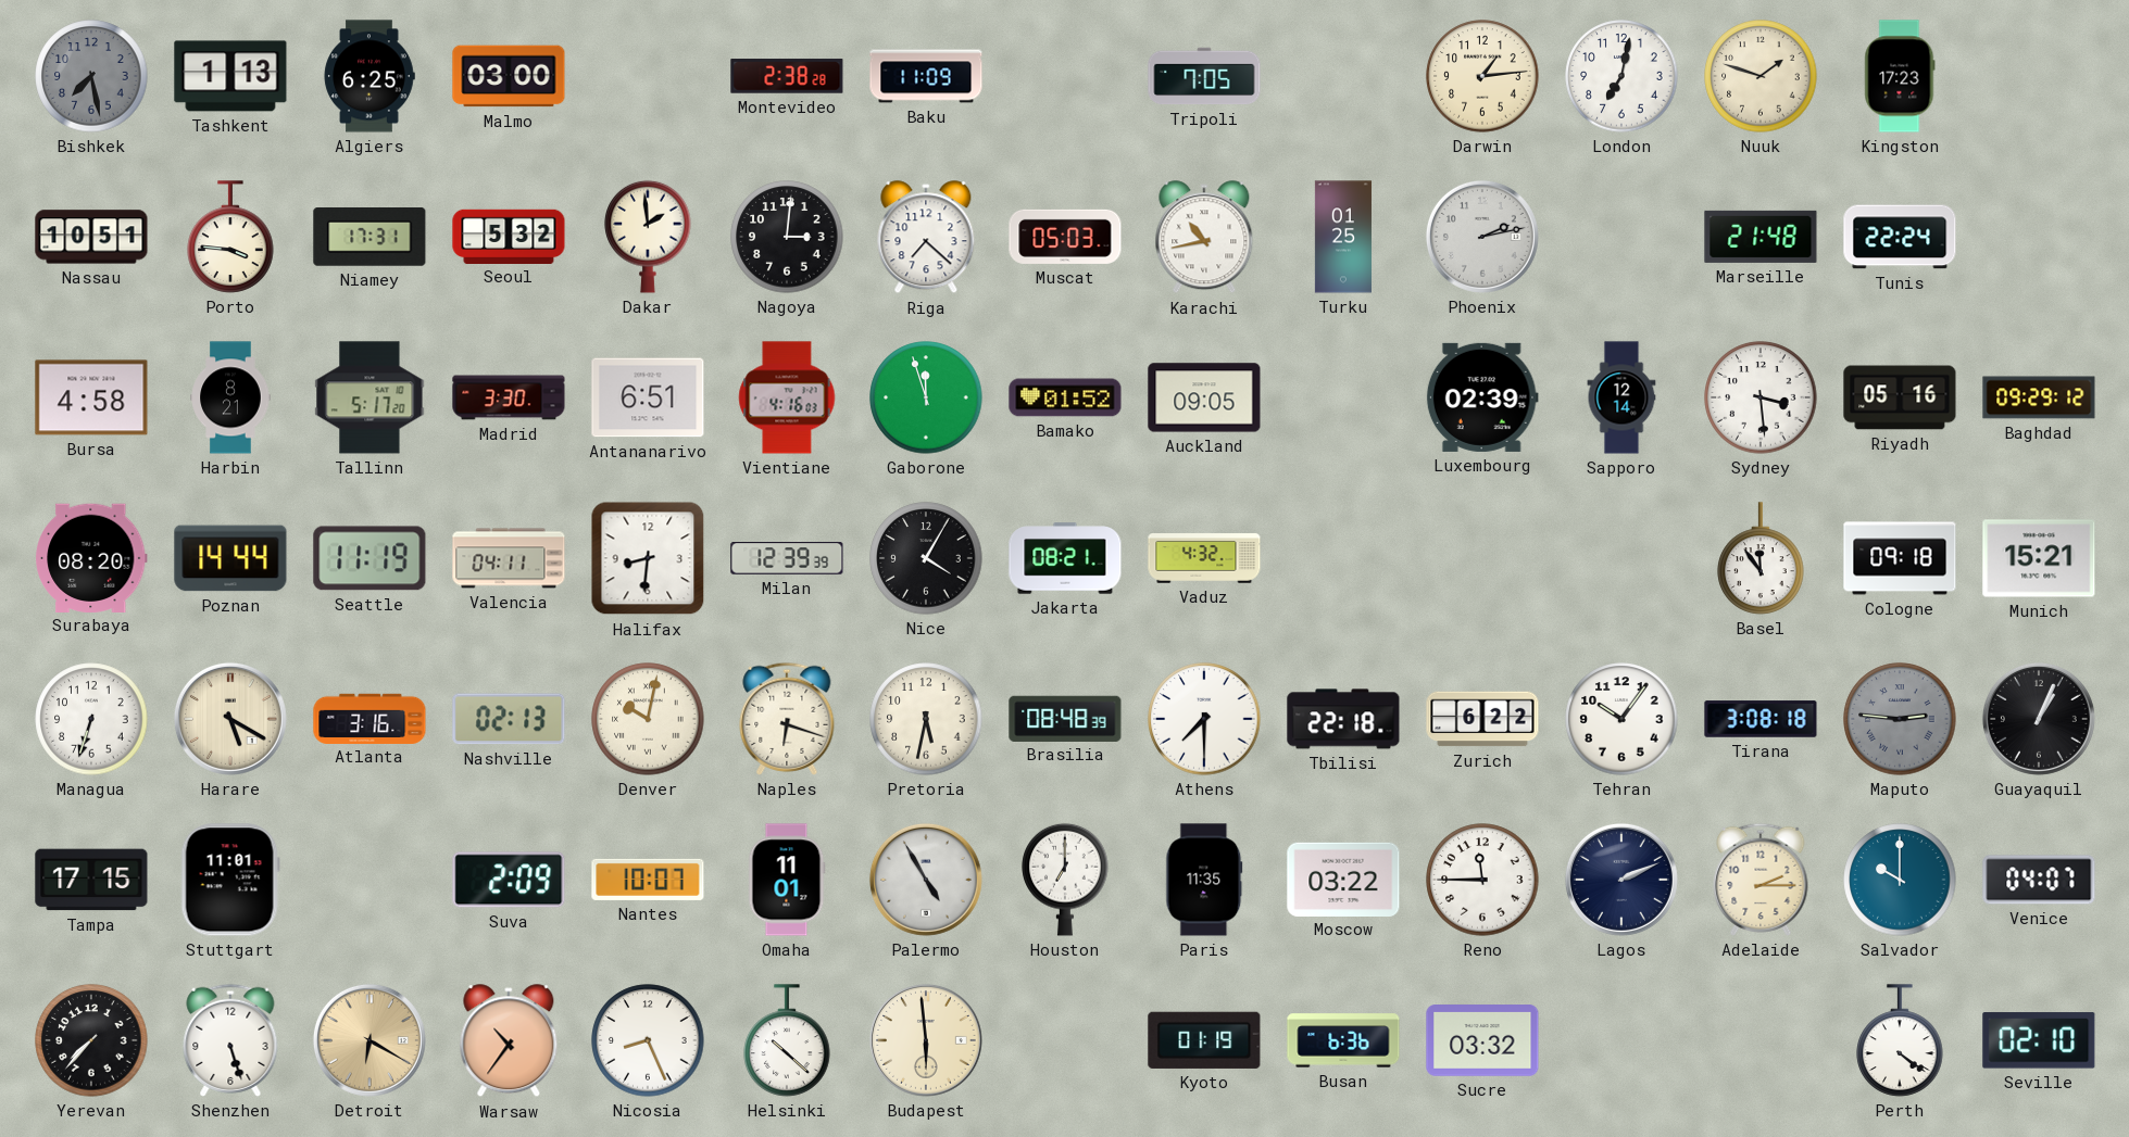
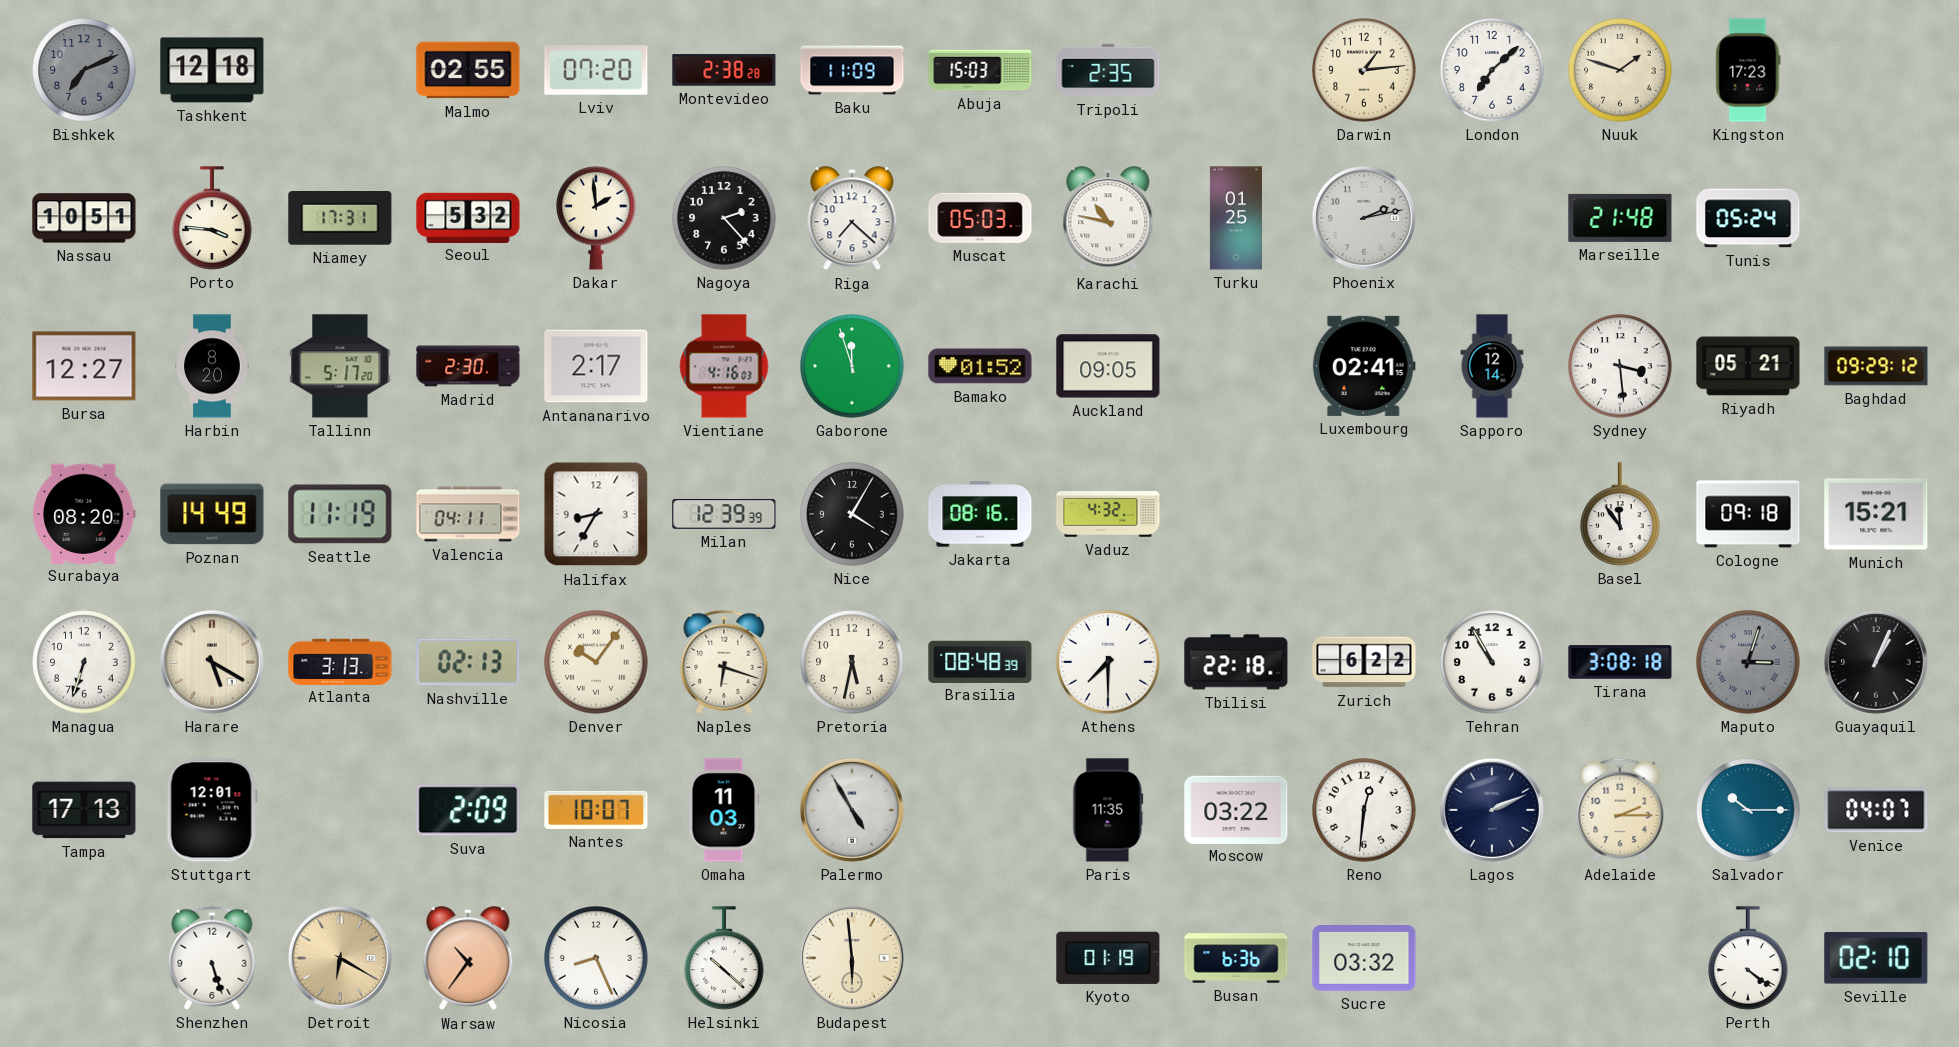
Bishkek: 7:28 -> 7:11
Tashkent: 1:13 -> 12:18
Algiers: 6:25 -> none
Malmo: 03:00 -> 02:55
Lviv: none -> 07:20
Abuja: none -> 15:03
Tripoli: 7:05 -> 2:35
London: 7:02 -> 7:08
Nagoya: 3:01 -> 2:23
Karachi: 10:43 -> 10:47
Tunis: 22:24 -> 05:24
Bursa: 4:58 -> 12:27
Harbin: 8:21 -> 8:20
Madrid: 3:30 -> 2:30
Antananarivo: 6:51 -> 2:17
Luxembourg: 02:39 -> 02:41
Riyadh: 05:16 -> 05:21
Poznan: 14:44 -> 14:49
Halifax: 8:31 -> 8:35
Jakarta: 08:21 -> 08:16
Atlanta: 3:16 -> 3:13
Denver: 10:02 -> 10:06
Tehran: 10:06 -> 10:55
Maputo: 2:46 -> 3:03
Tampa: 17:15 -> 17:13
Stuttgart: 11:01 -> 12:01
Omaha: 11:01 -> 11:03
Houston: 7:00 -> none
Reno: 11:45 -> 12:31
Salvador: 10:00 -> 10:15
Yerevan: 7:37 -> none
